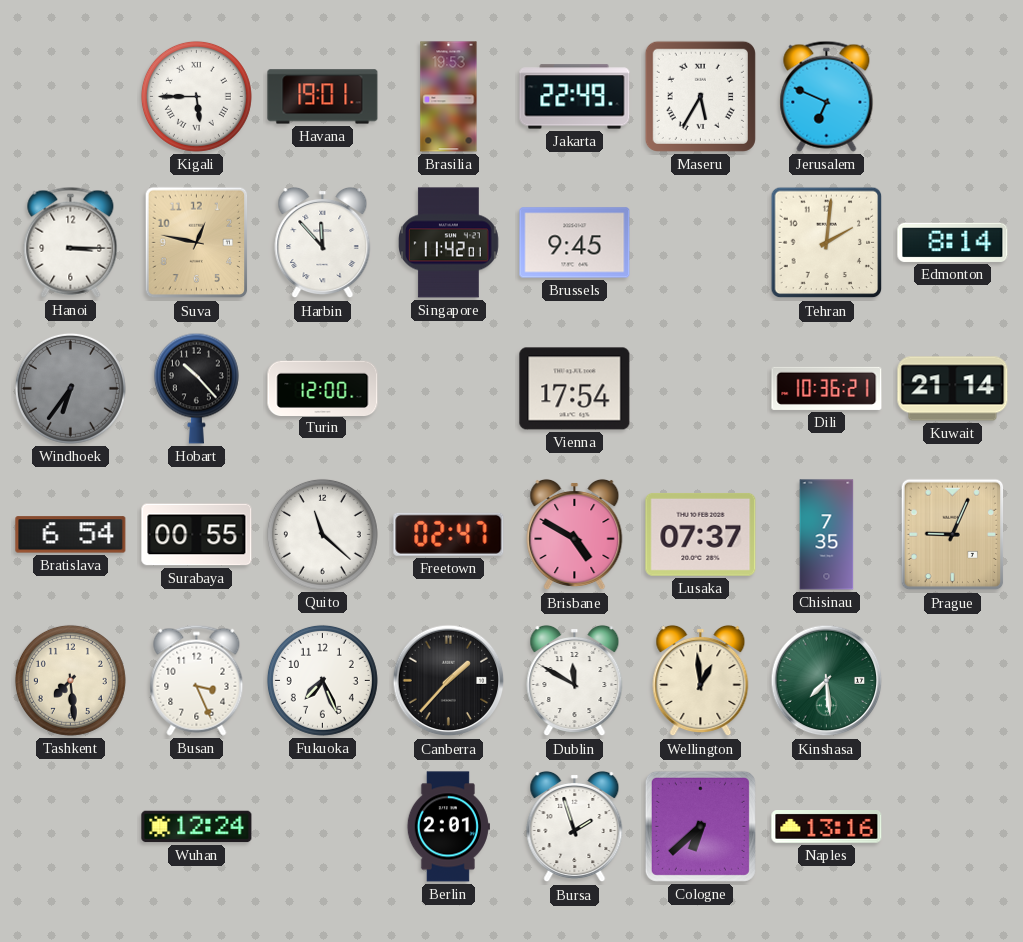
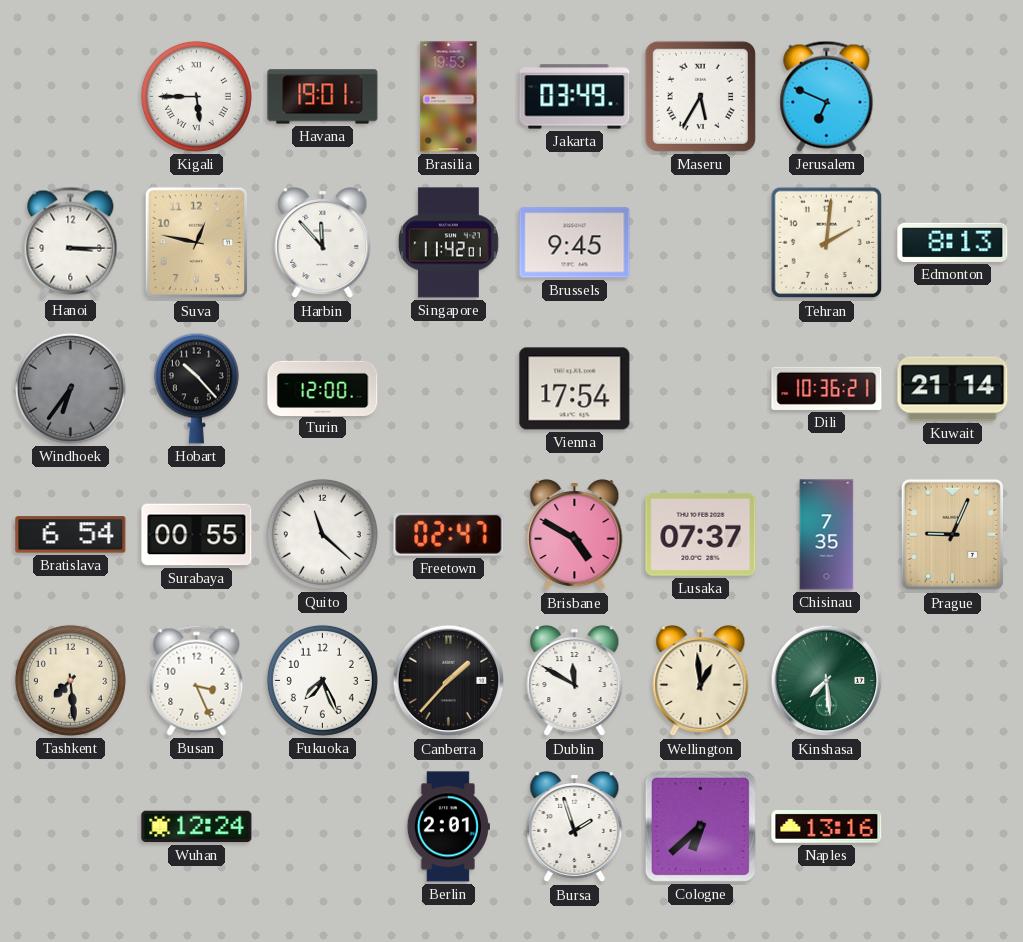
Jakarta: 22:49 -> 03:49
Edmonton: 8:14 -> 8:13
